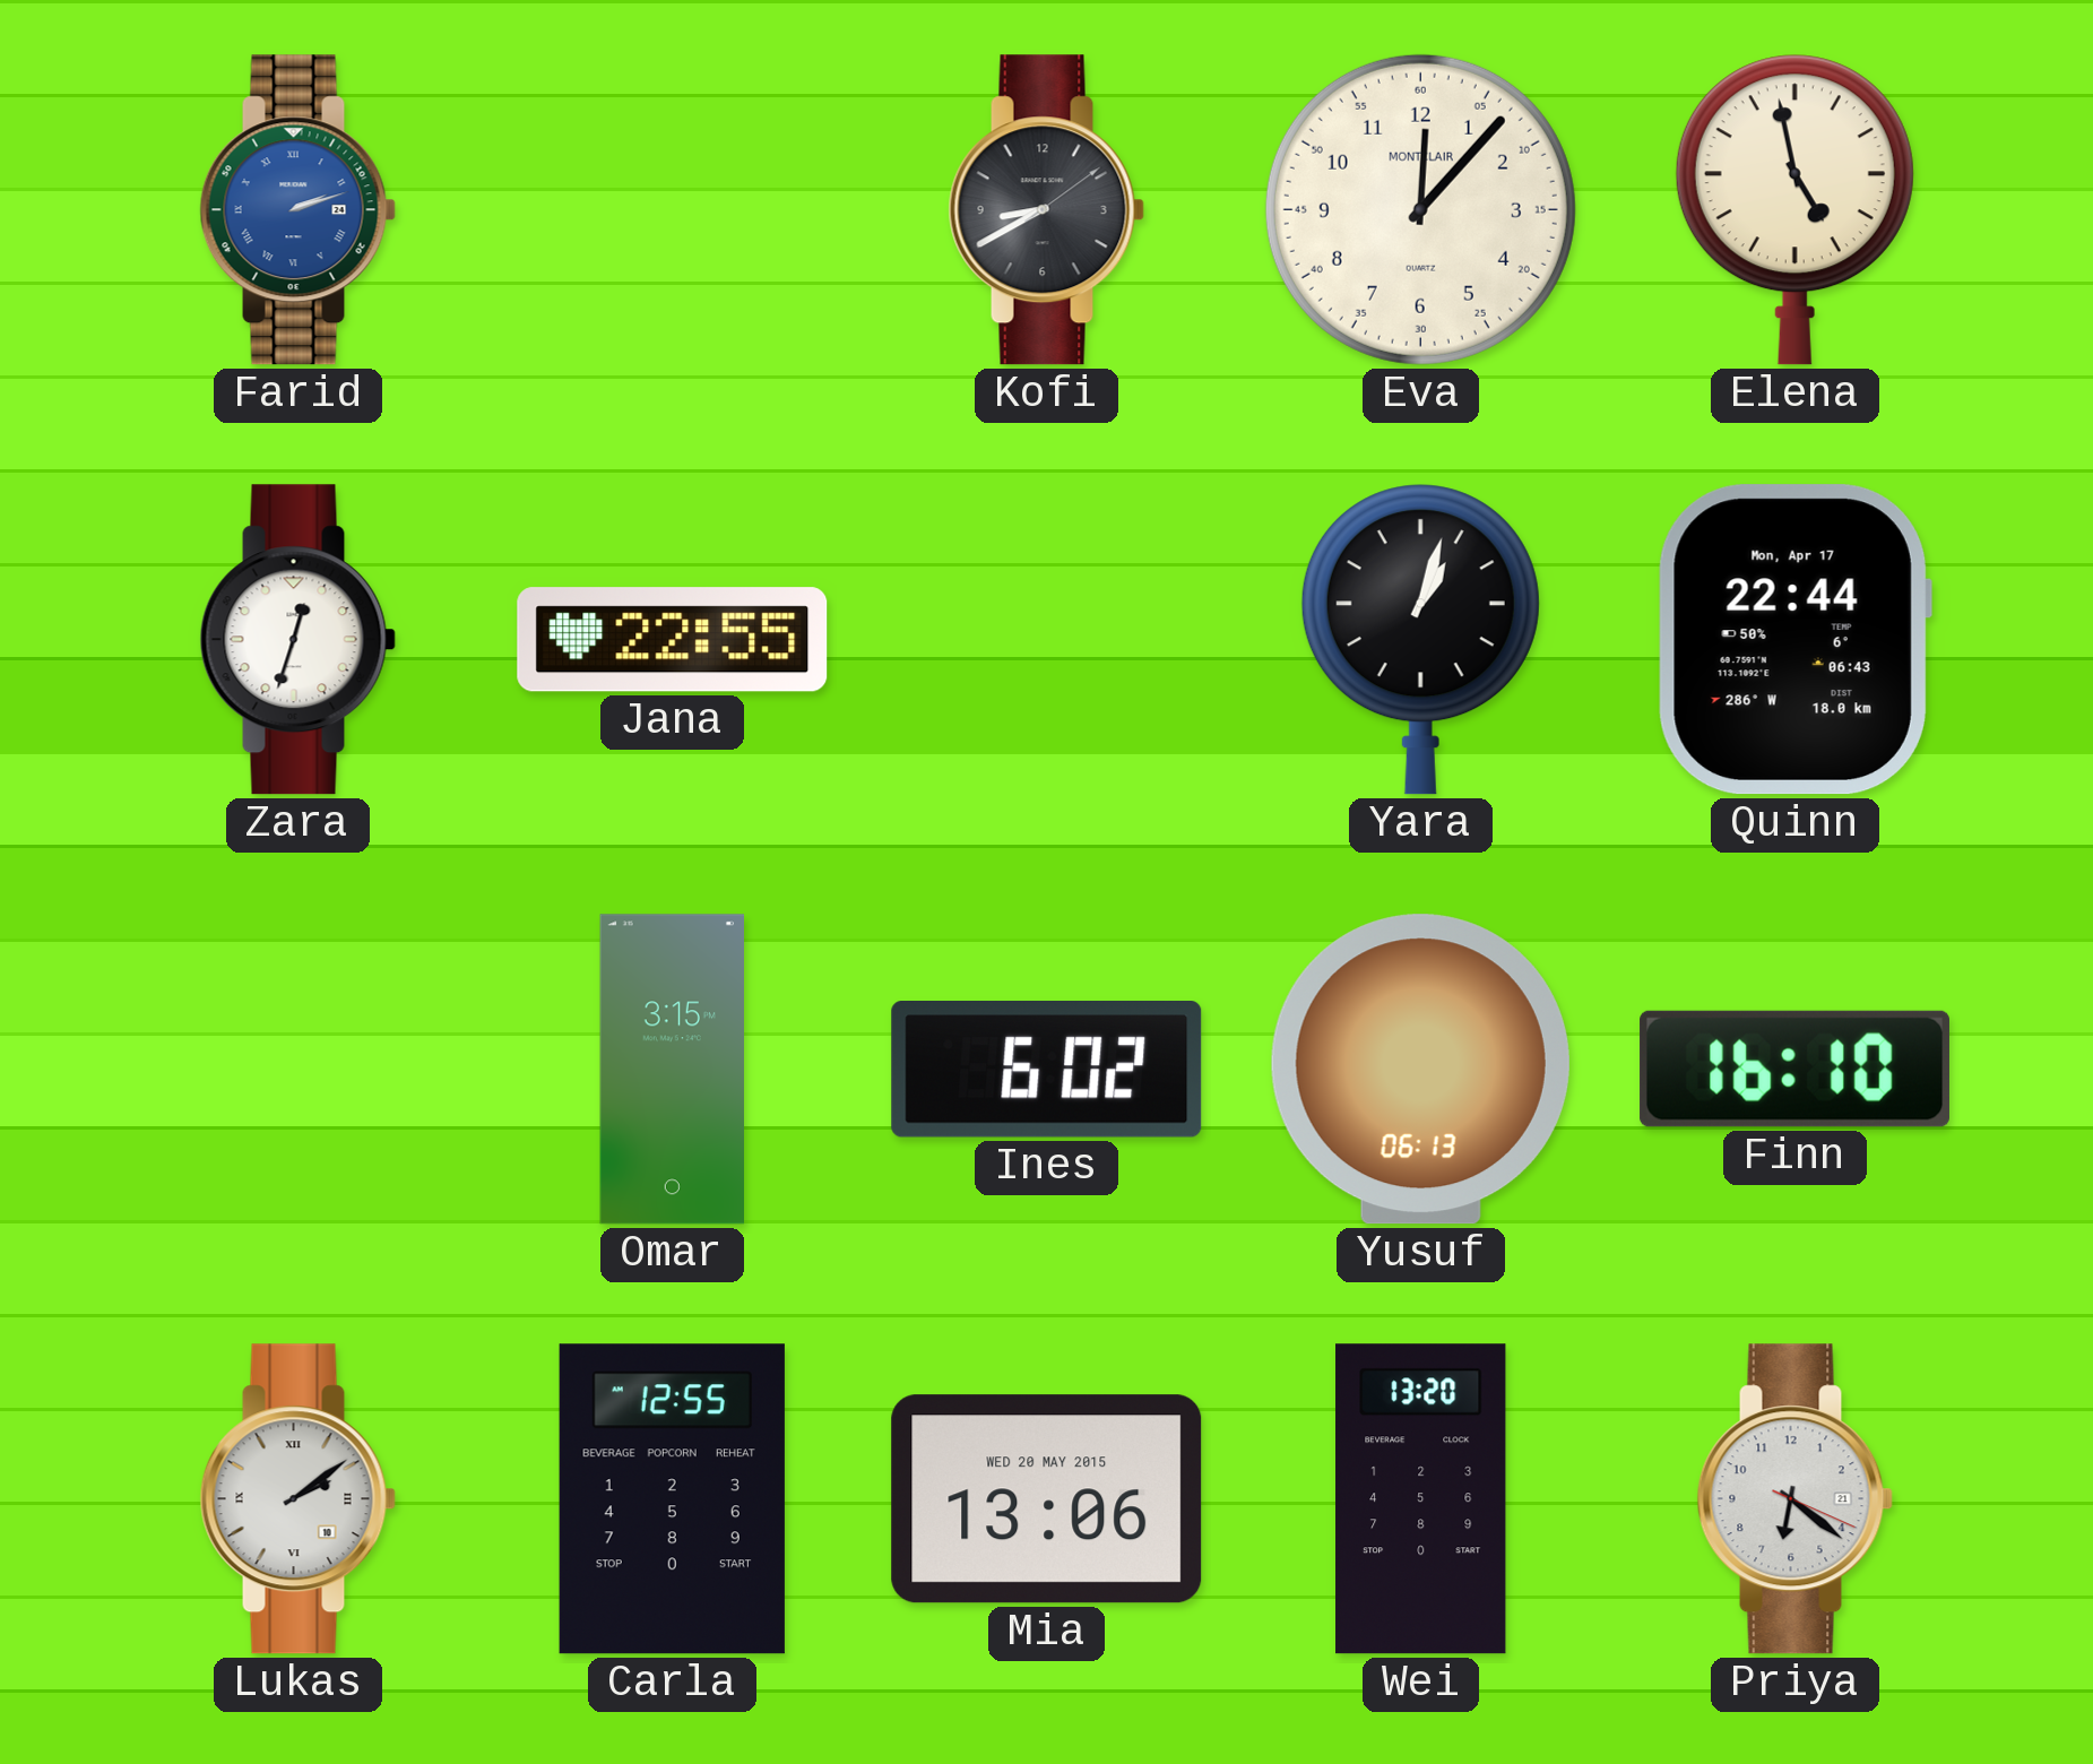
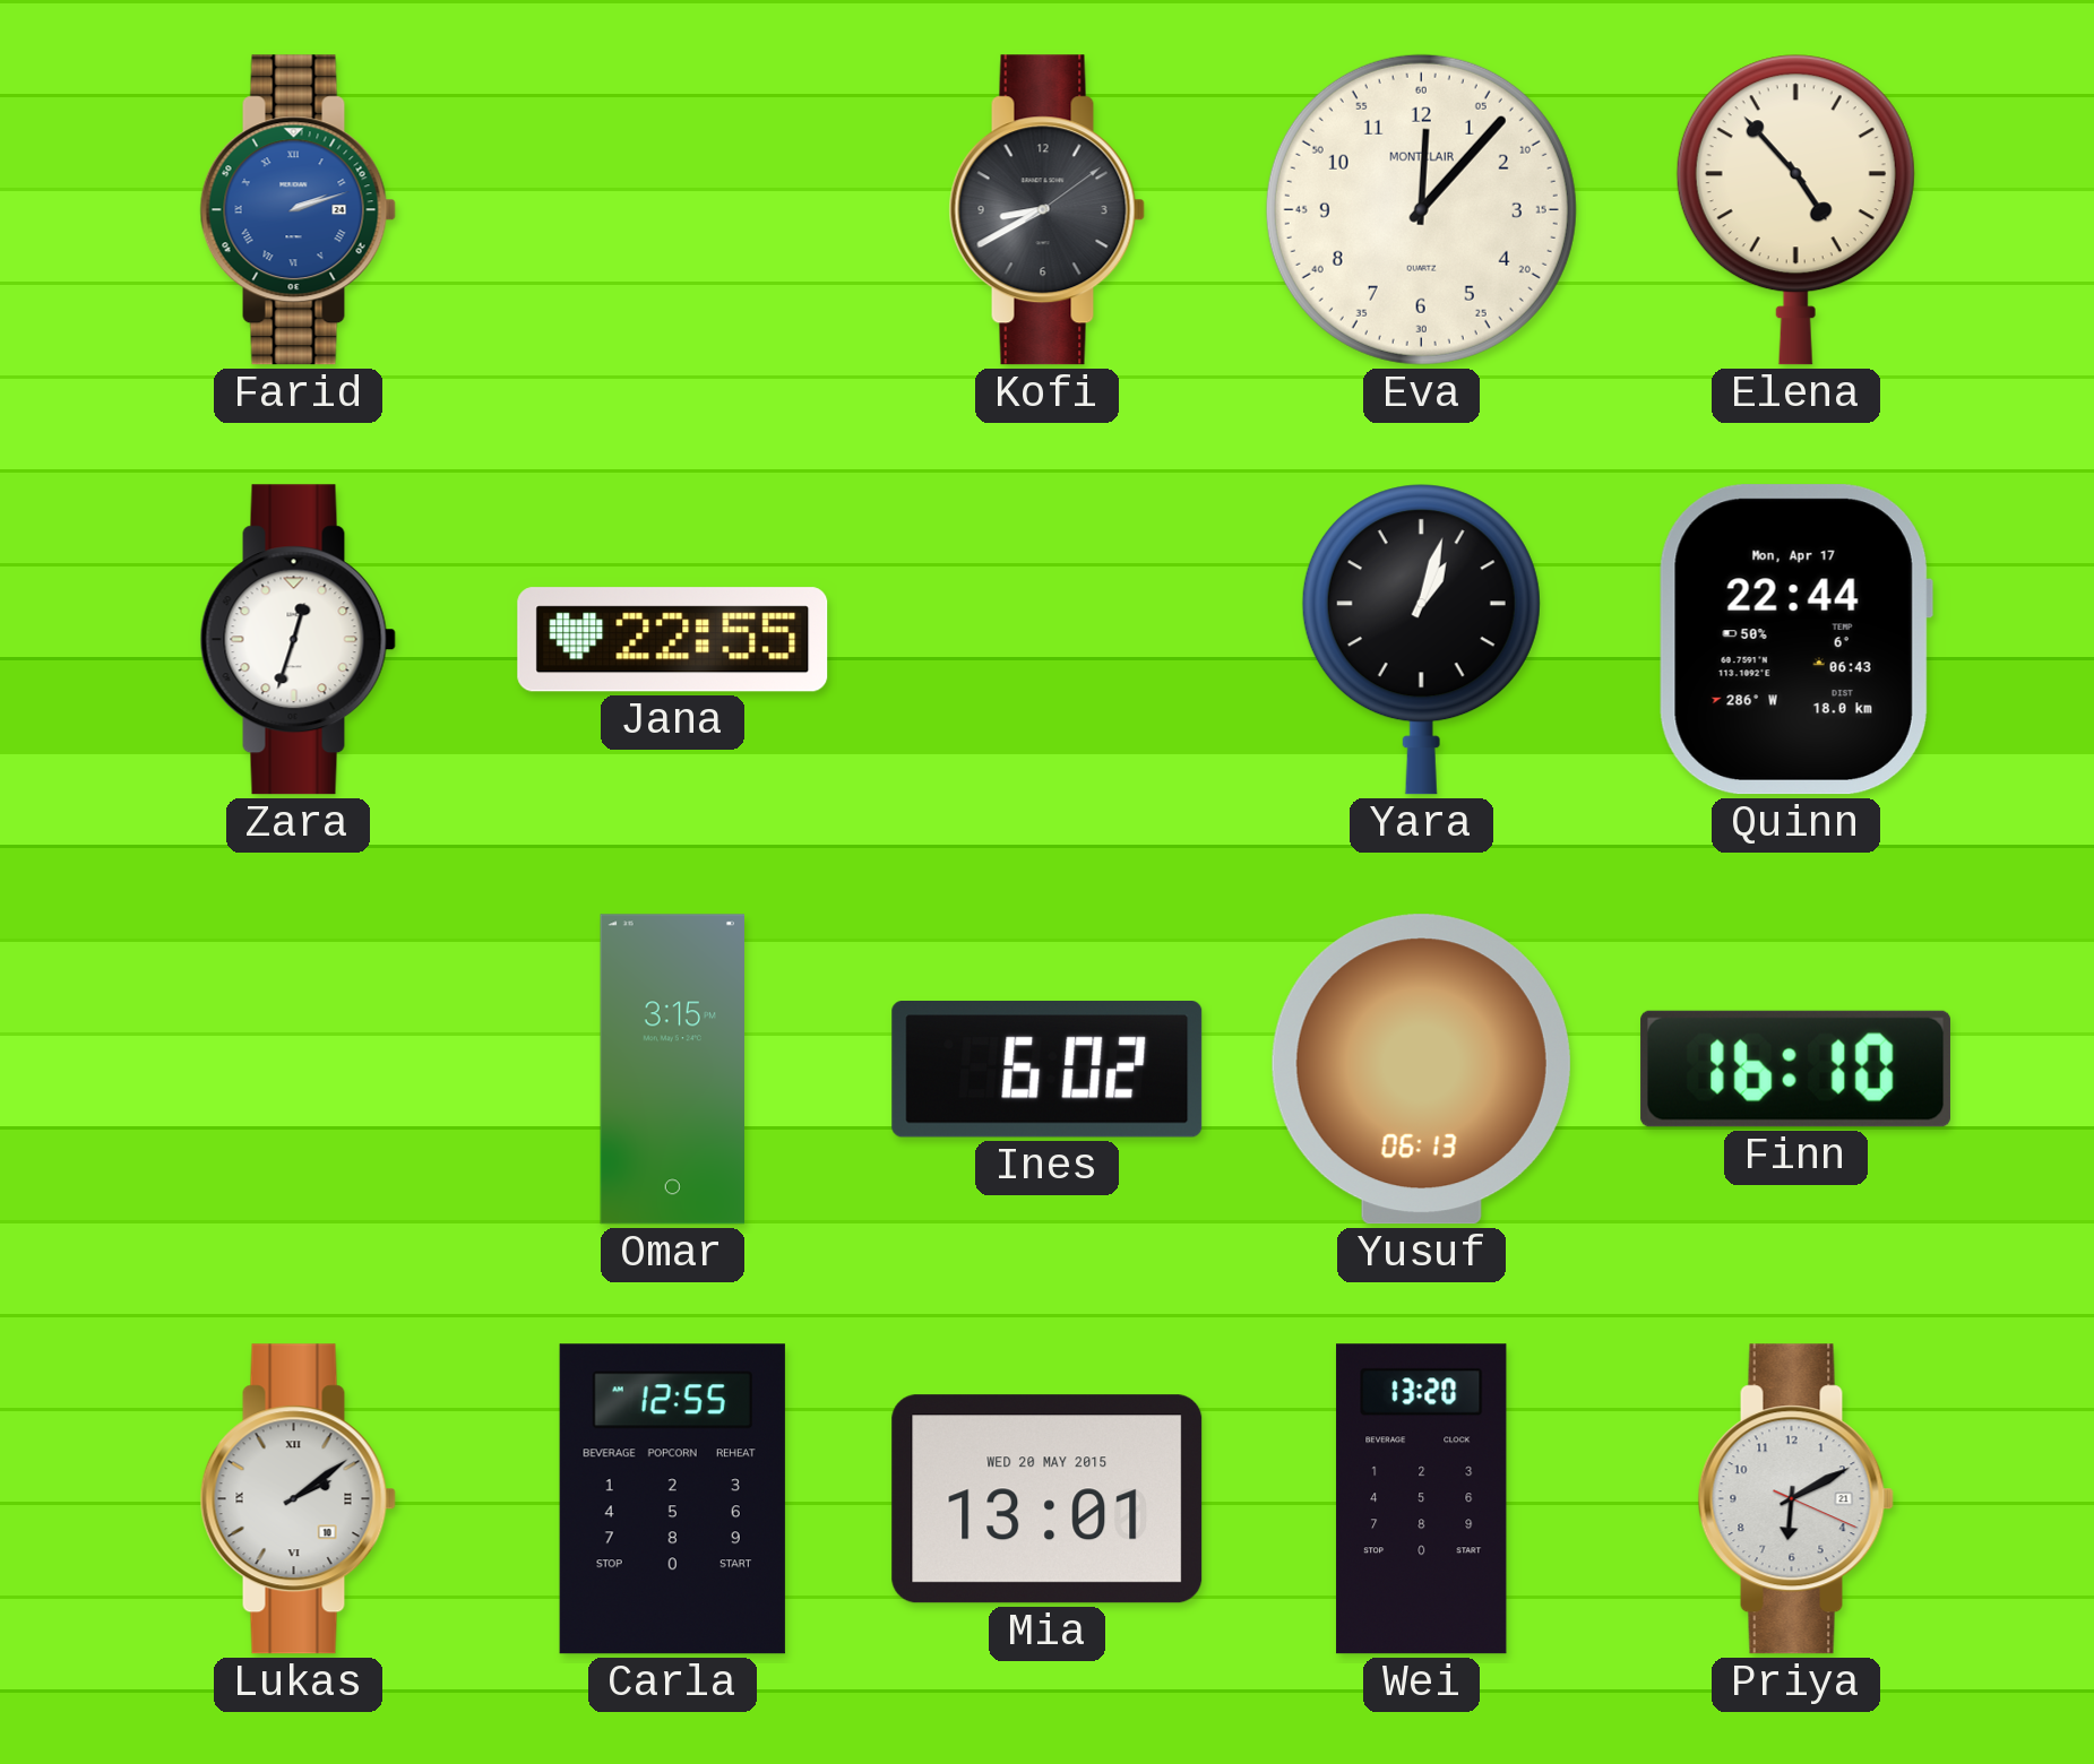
Elena: 4:58 -> 4:53
Mia: 13:06 -> 13:01
Priya: 6:21 -> 6:10
